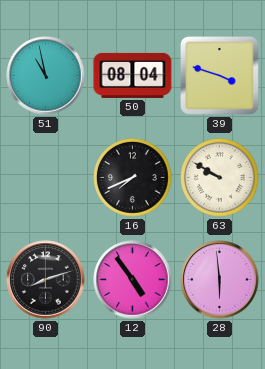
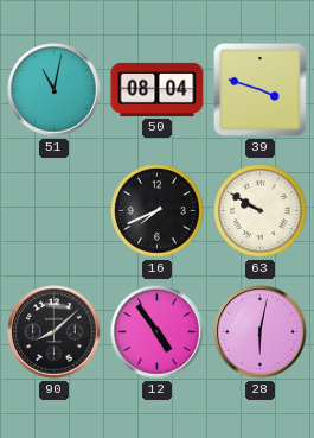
51: 10:58 -> 11:02
90: 8:12 -> 8:08
28: 5:59 -> 6:02
